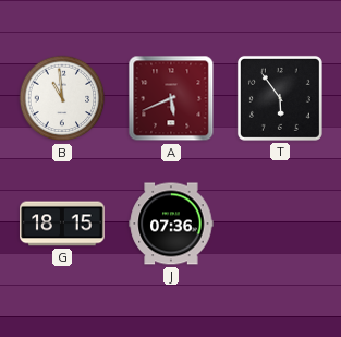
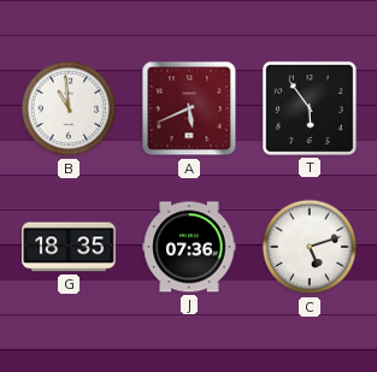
G: 18:15 -> 18:35
C: none -> 5:12
